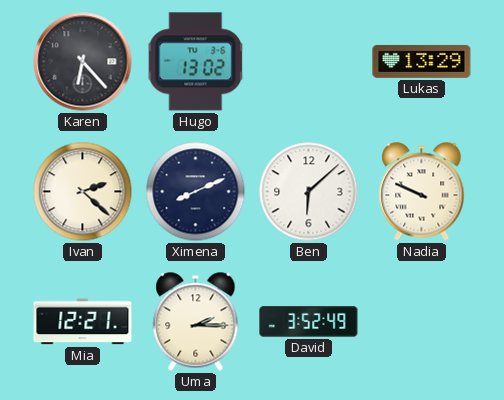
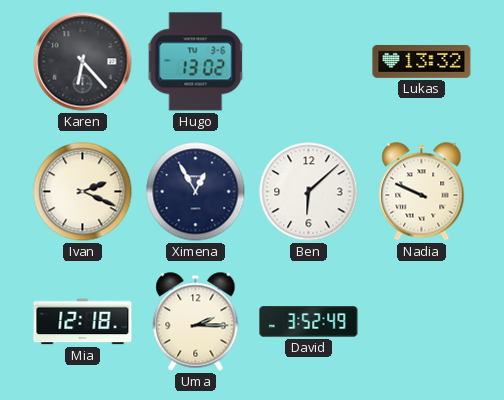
Lukas: 13:29 -> 13:32
Ivan: 2:22 -> 2:19
Ximena: 8:11 -> 12:55
Mia: 12:21 -> 12:18
